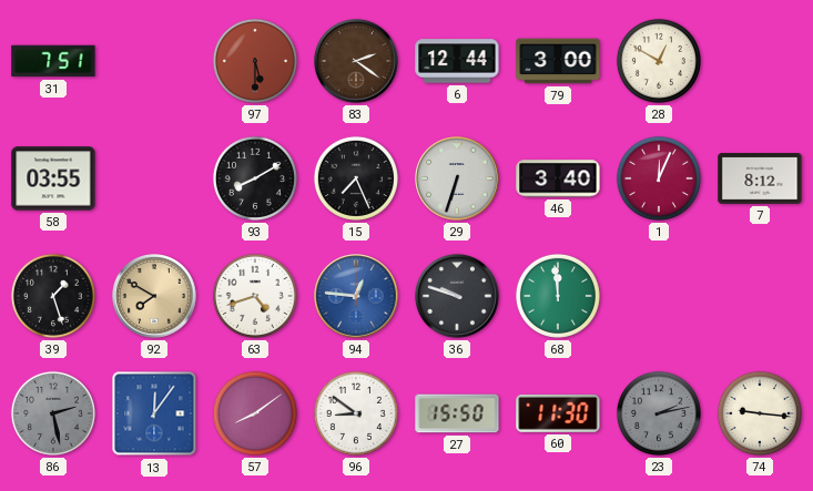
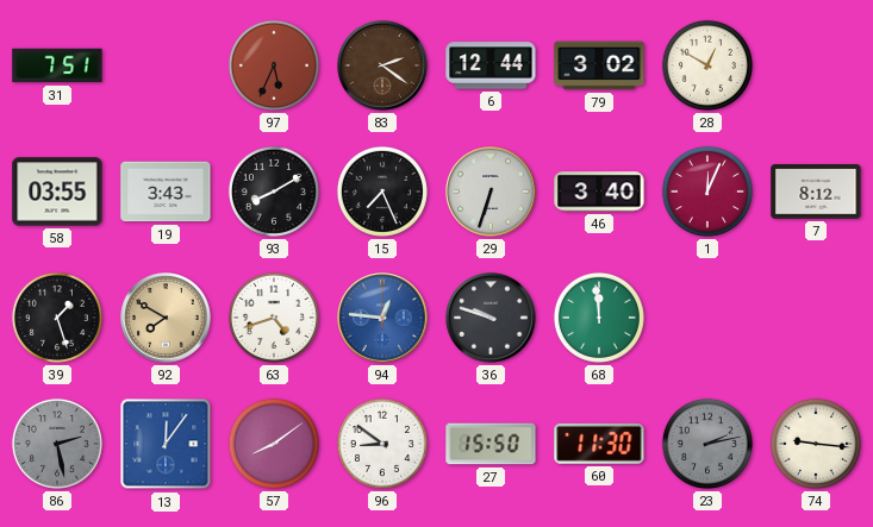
97: 5:30 -> 5:34
79: 3:00 -> 3:02
19: none -> 3:43
